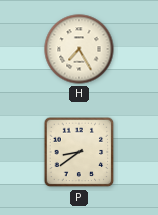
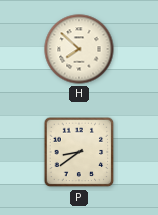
H: 7:25 -> 7:52
